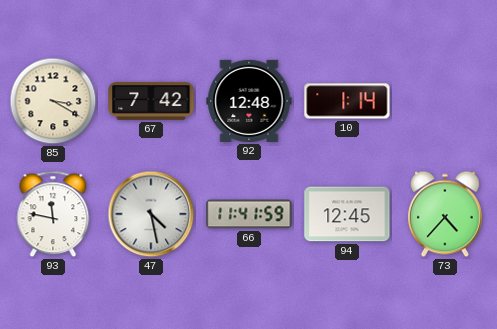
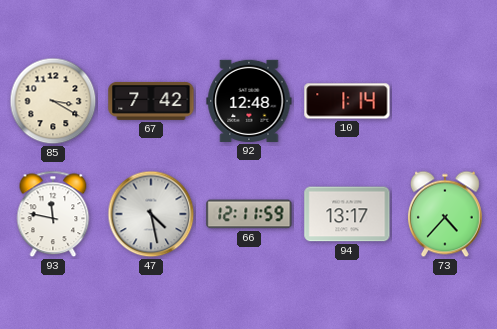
66: 11:41 -> 12:11
94: 12:45 -> 13:17
